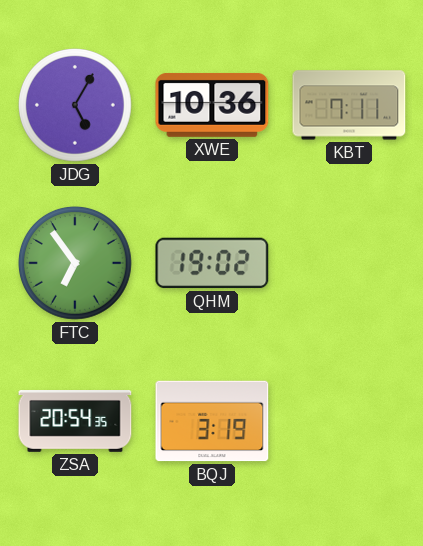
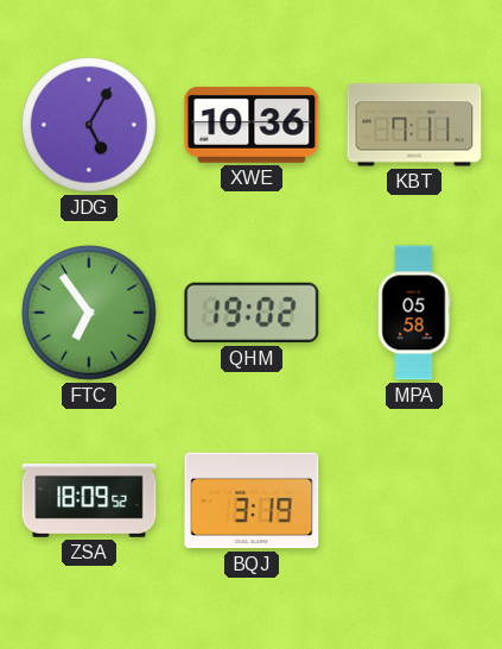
MPA: none -> 05:58
ZSA: 20:54 -> 18:09
